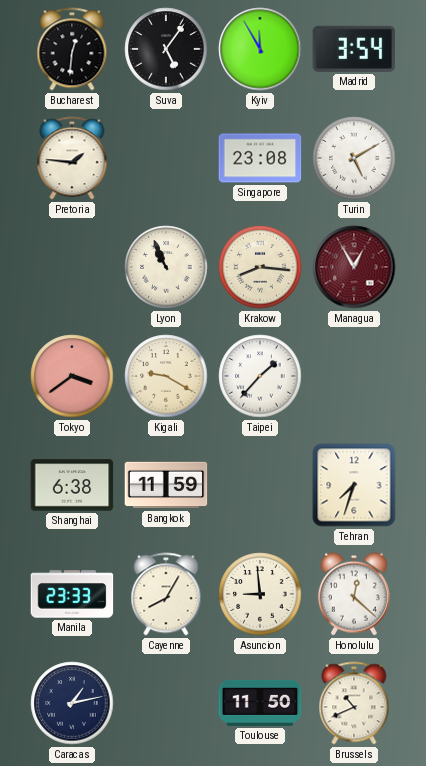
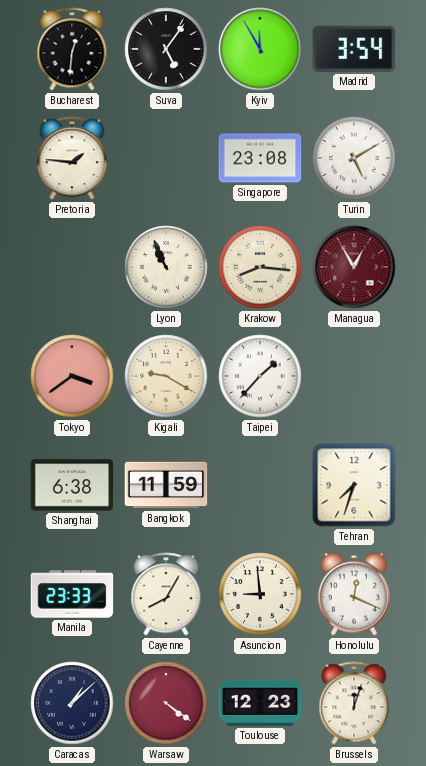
Honolulu: 12:22 -> 12:19
Caracas: 1:13 -> 1:08
Warsaw: none -> 4:21
Toulouse: 11:50 -> 12:23
Brussels: 10:41 -> 12:03
